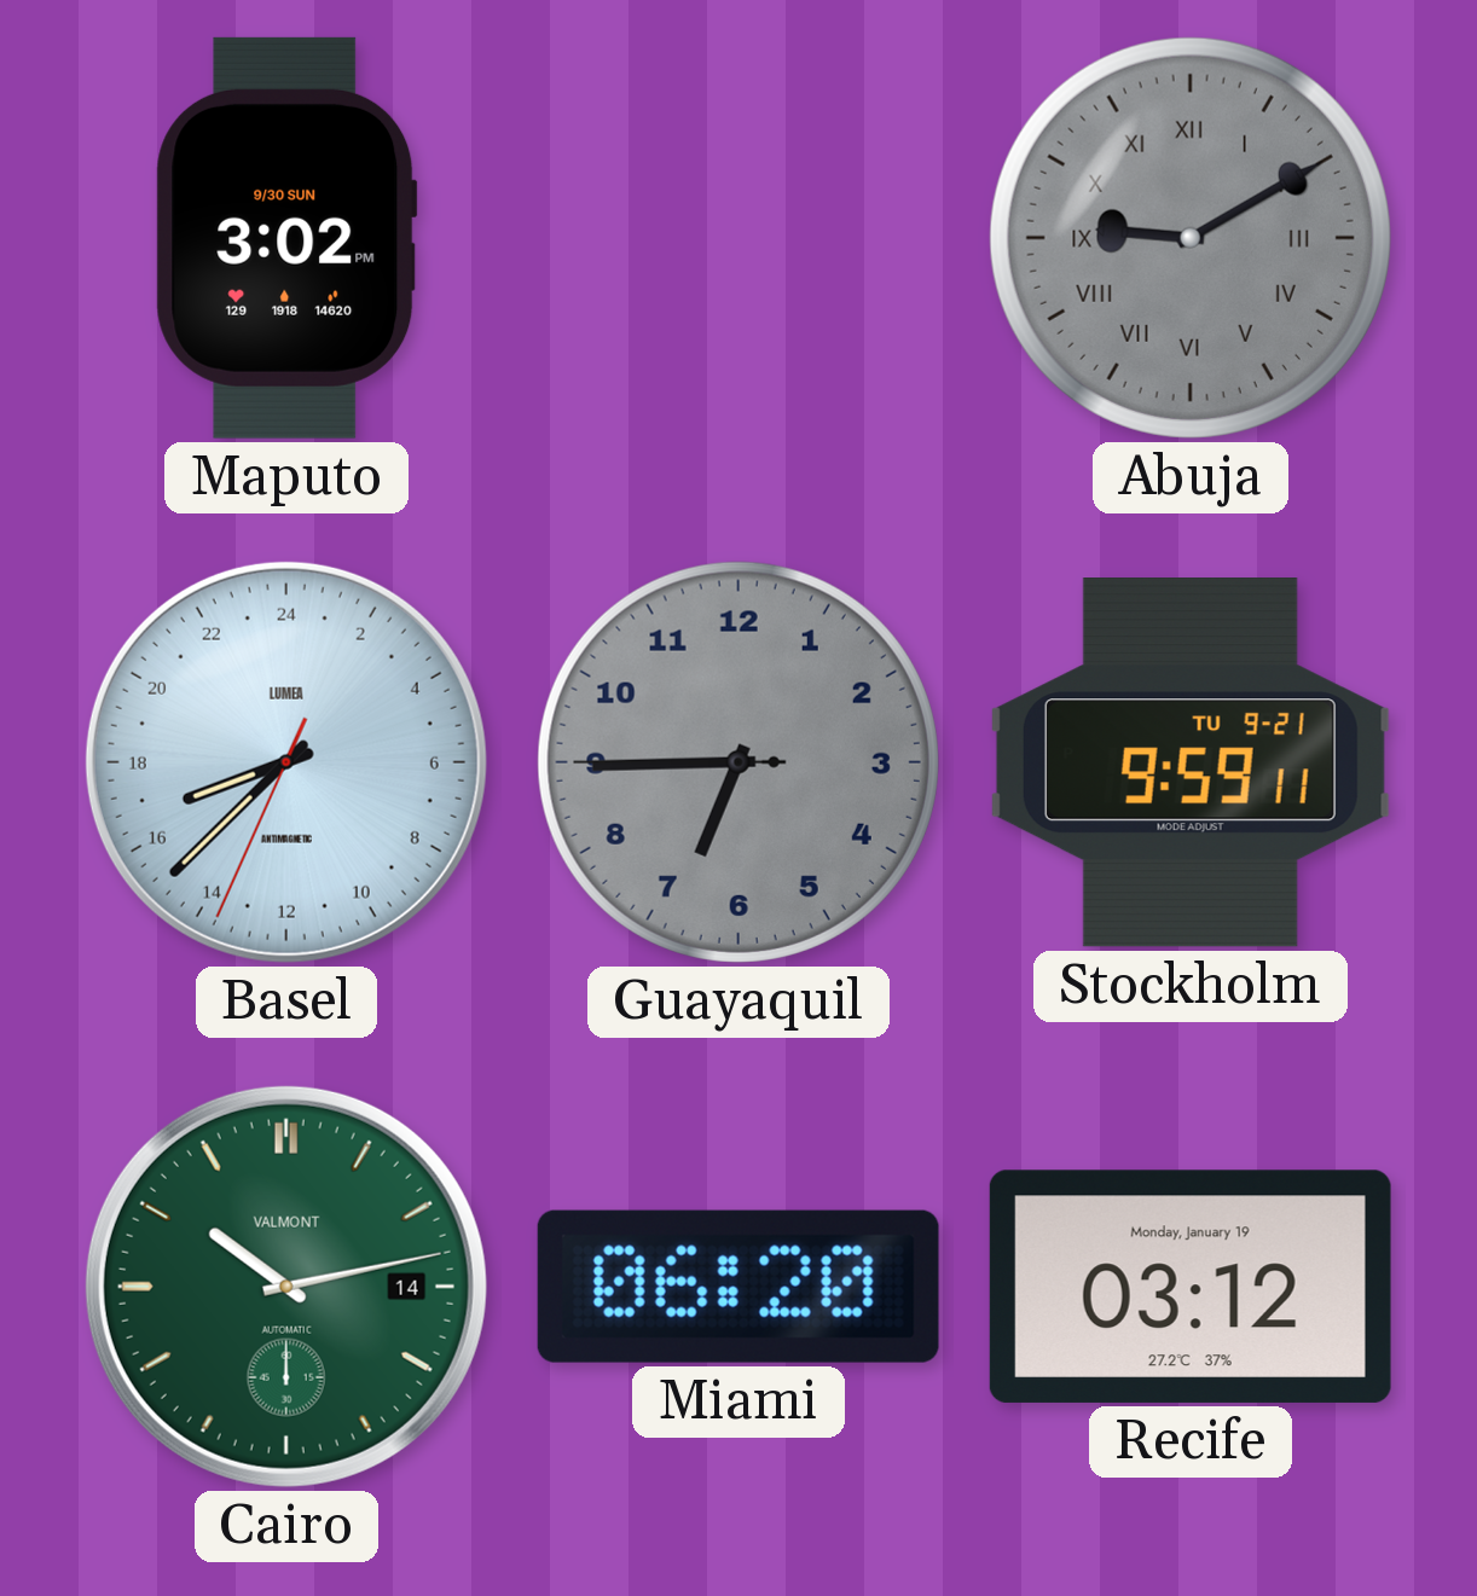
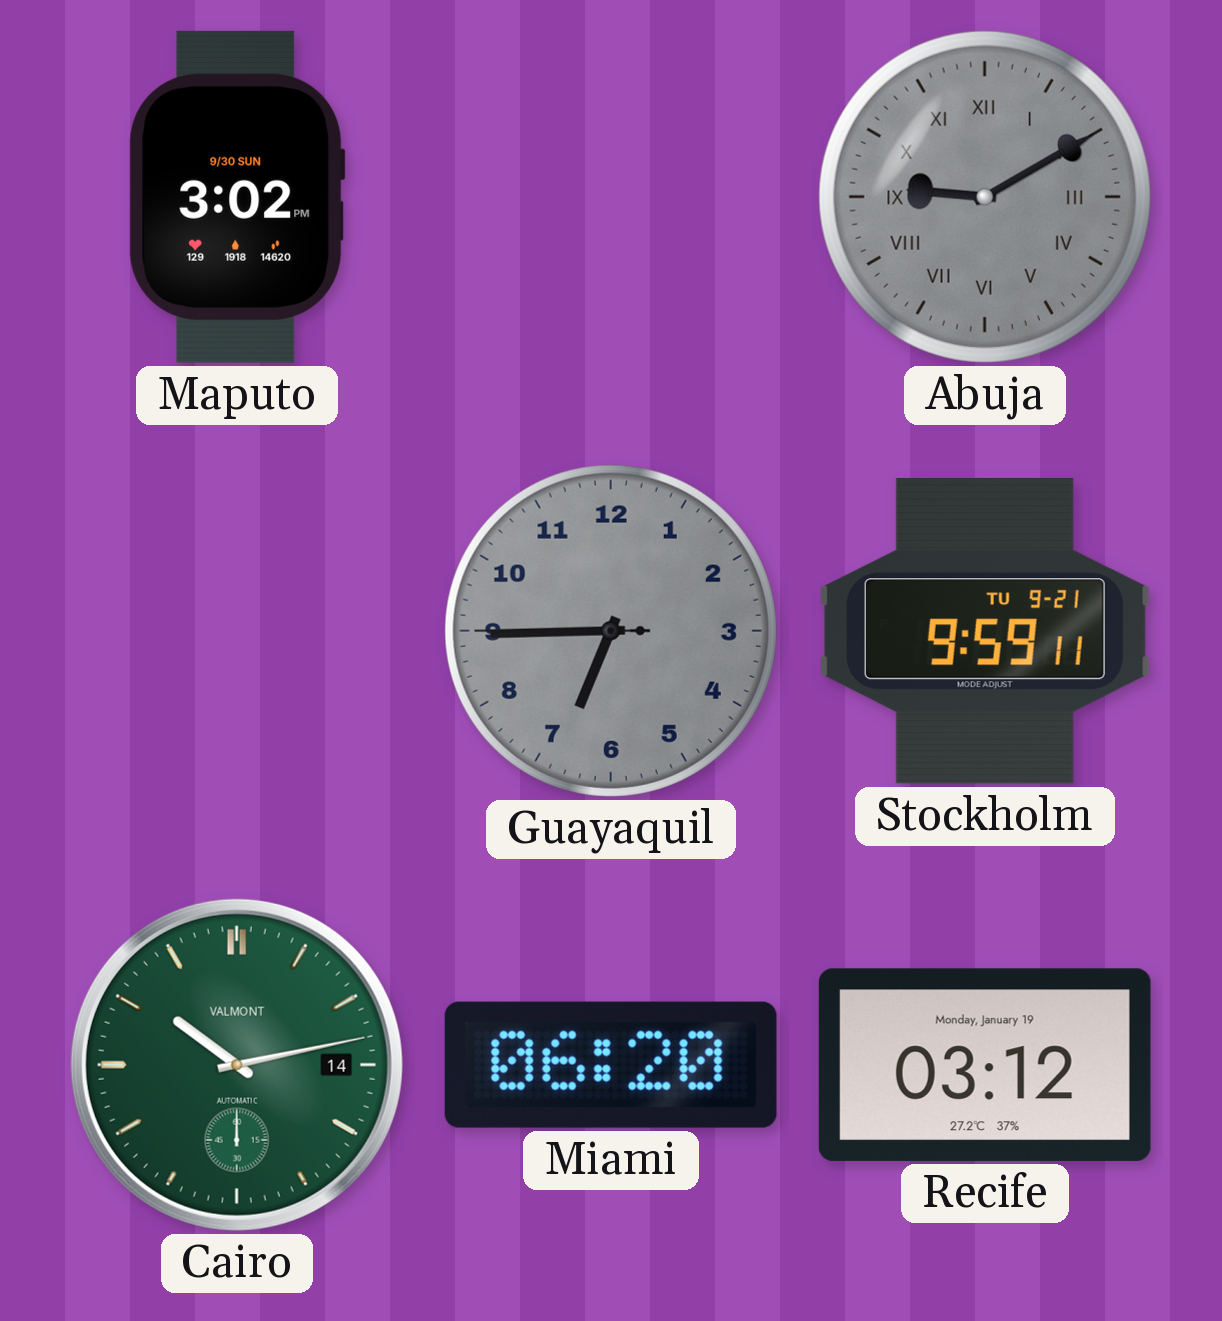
Basel: 16:37 -> none
